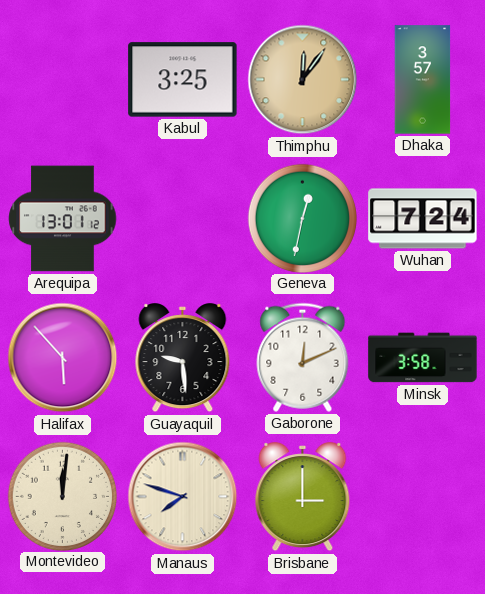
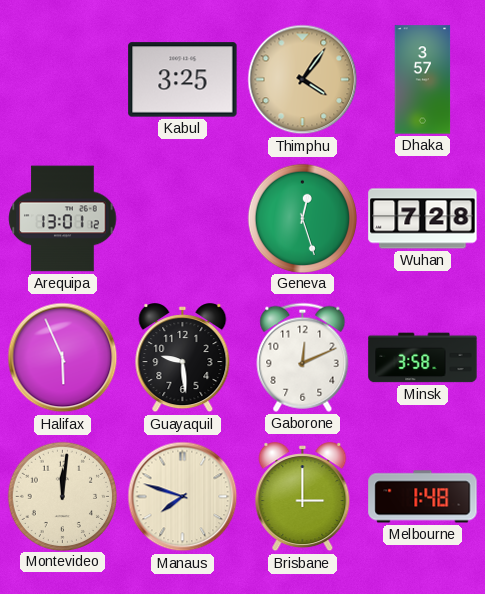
Thimphu: 12:06 -> 4:06
Geneva: 12:32 -> 12:27
Wuhan: 7:24 -> 7:28
Halifax: 5:53 -> 5:56
Melbourne: none -> 1:48
